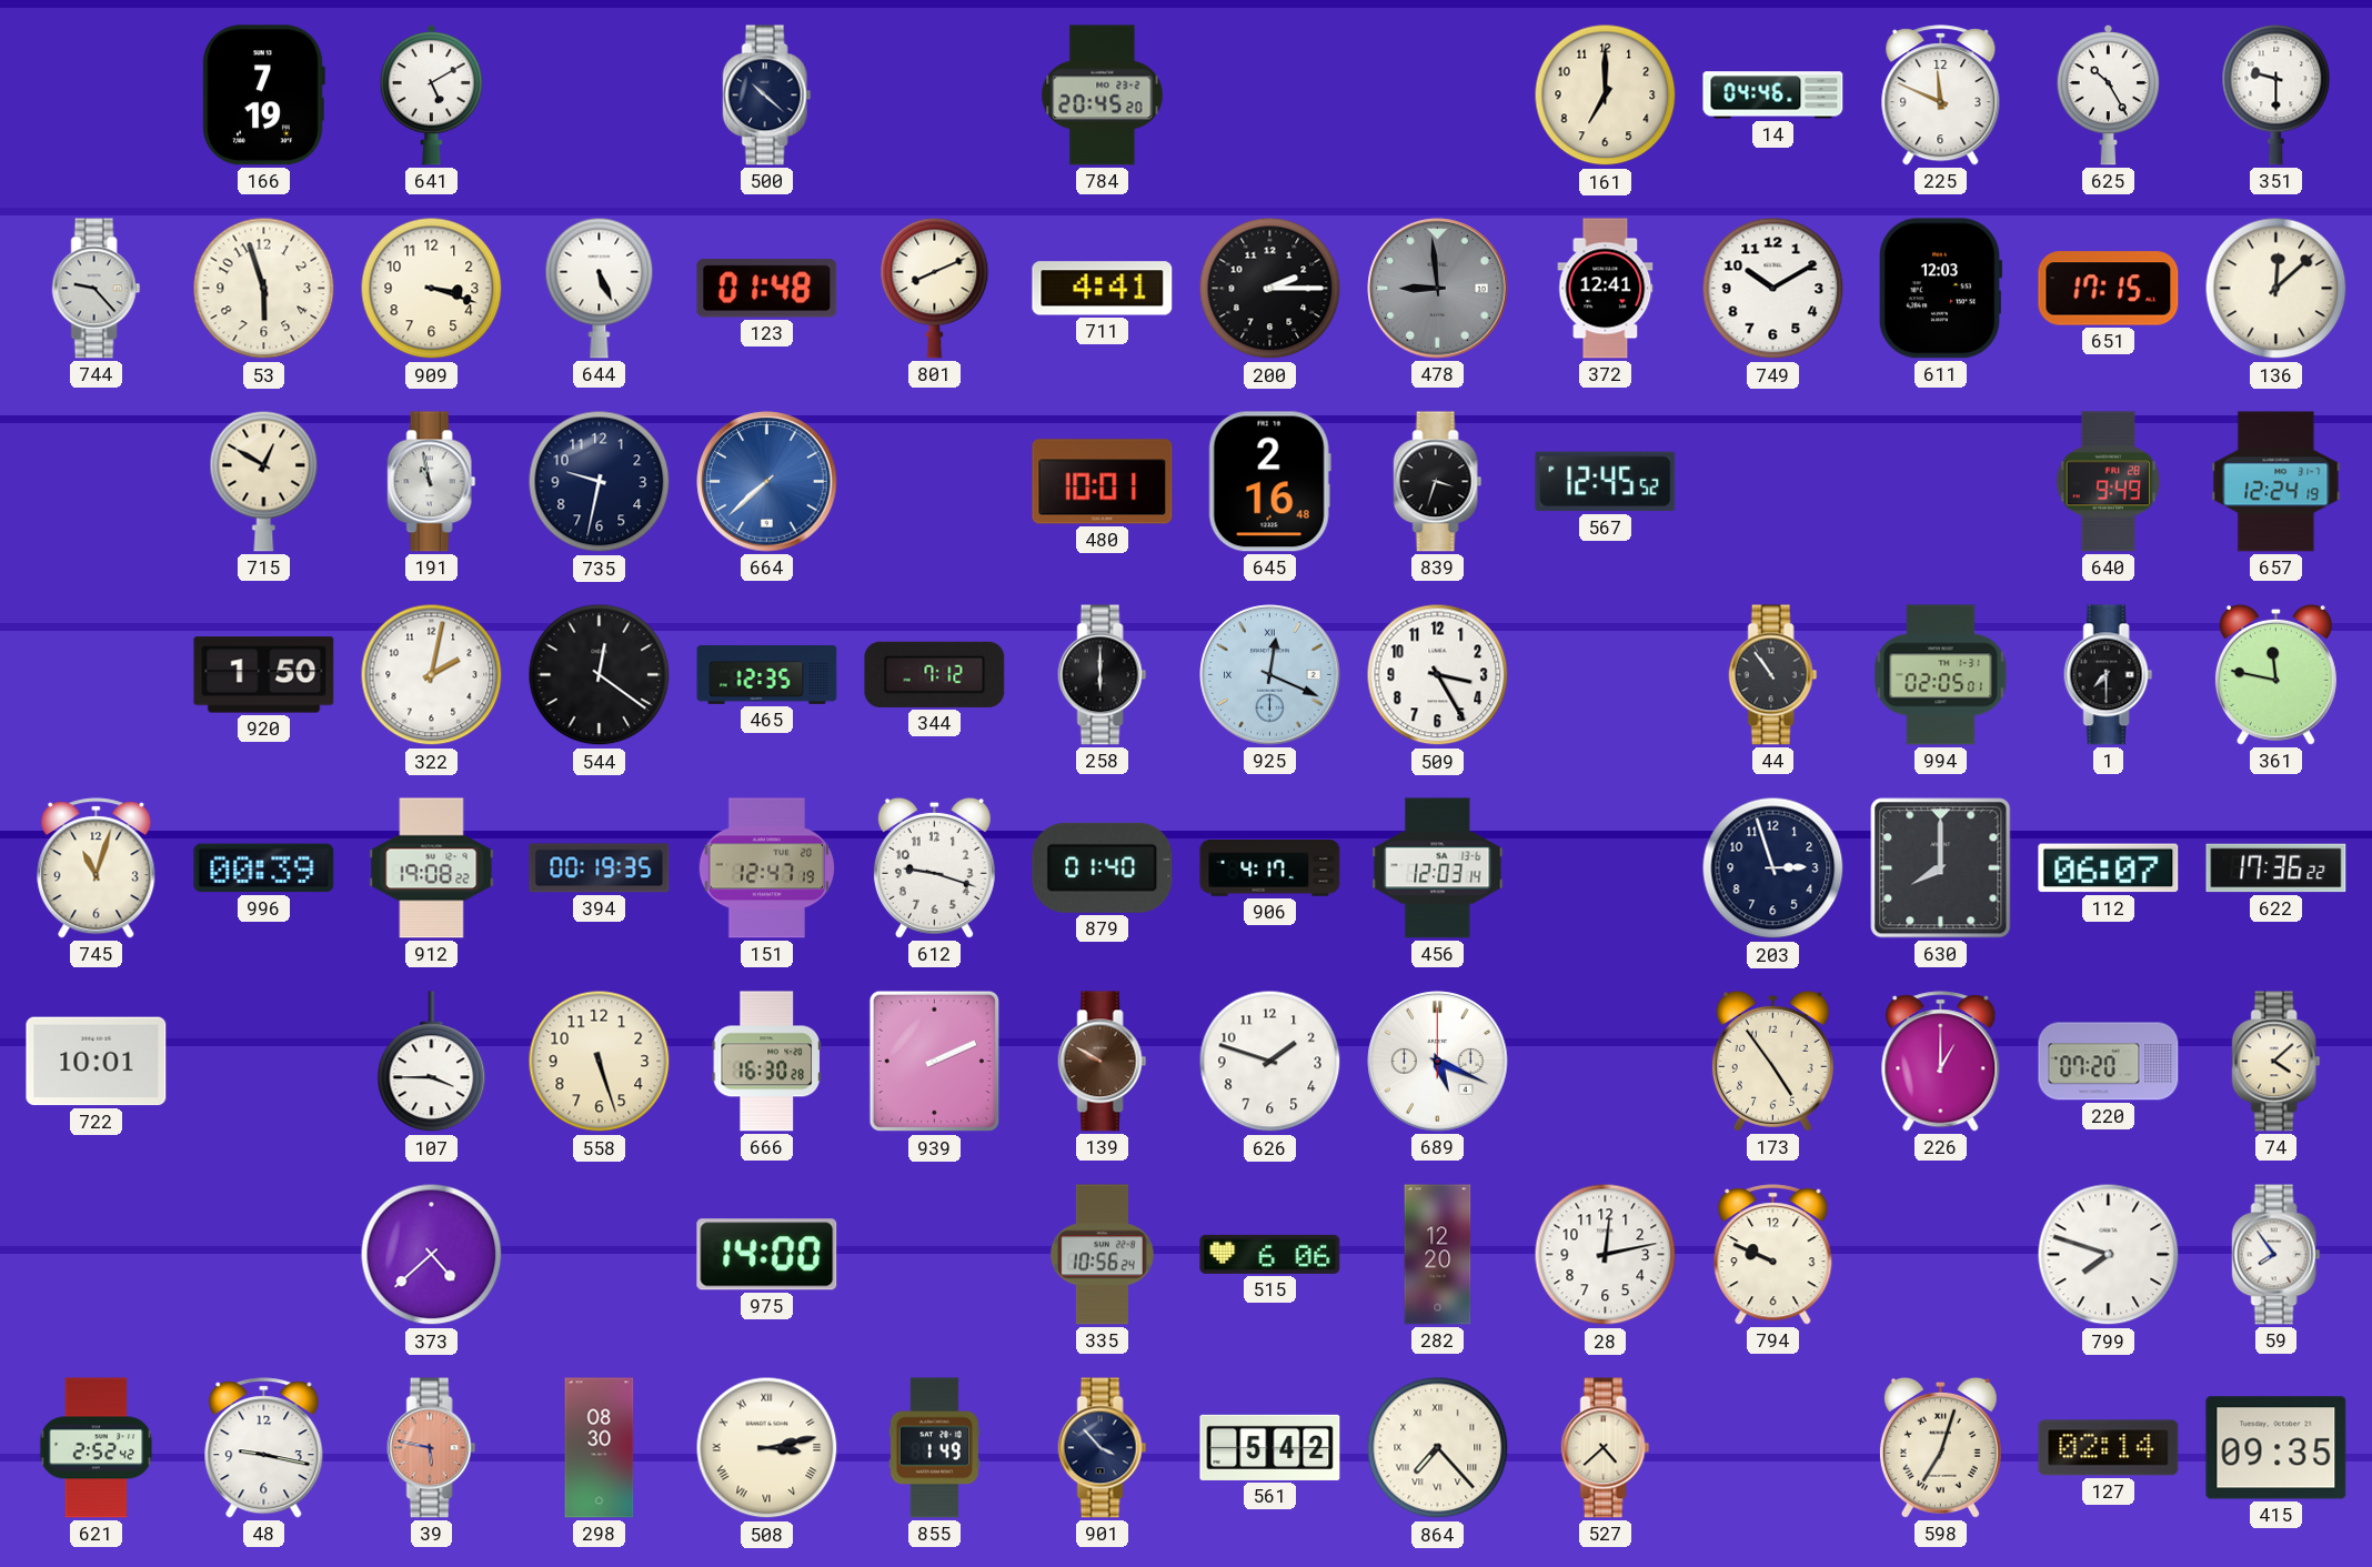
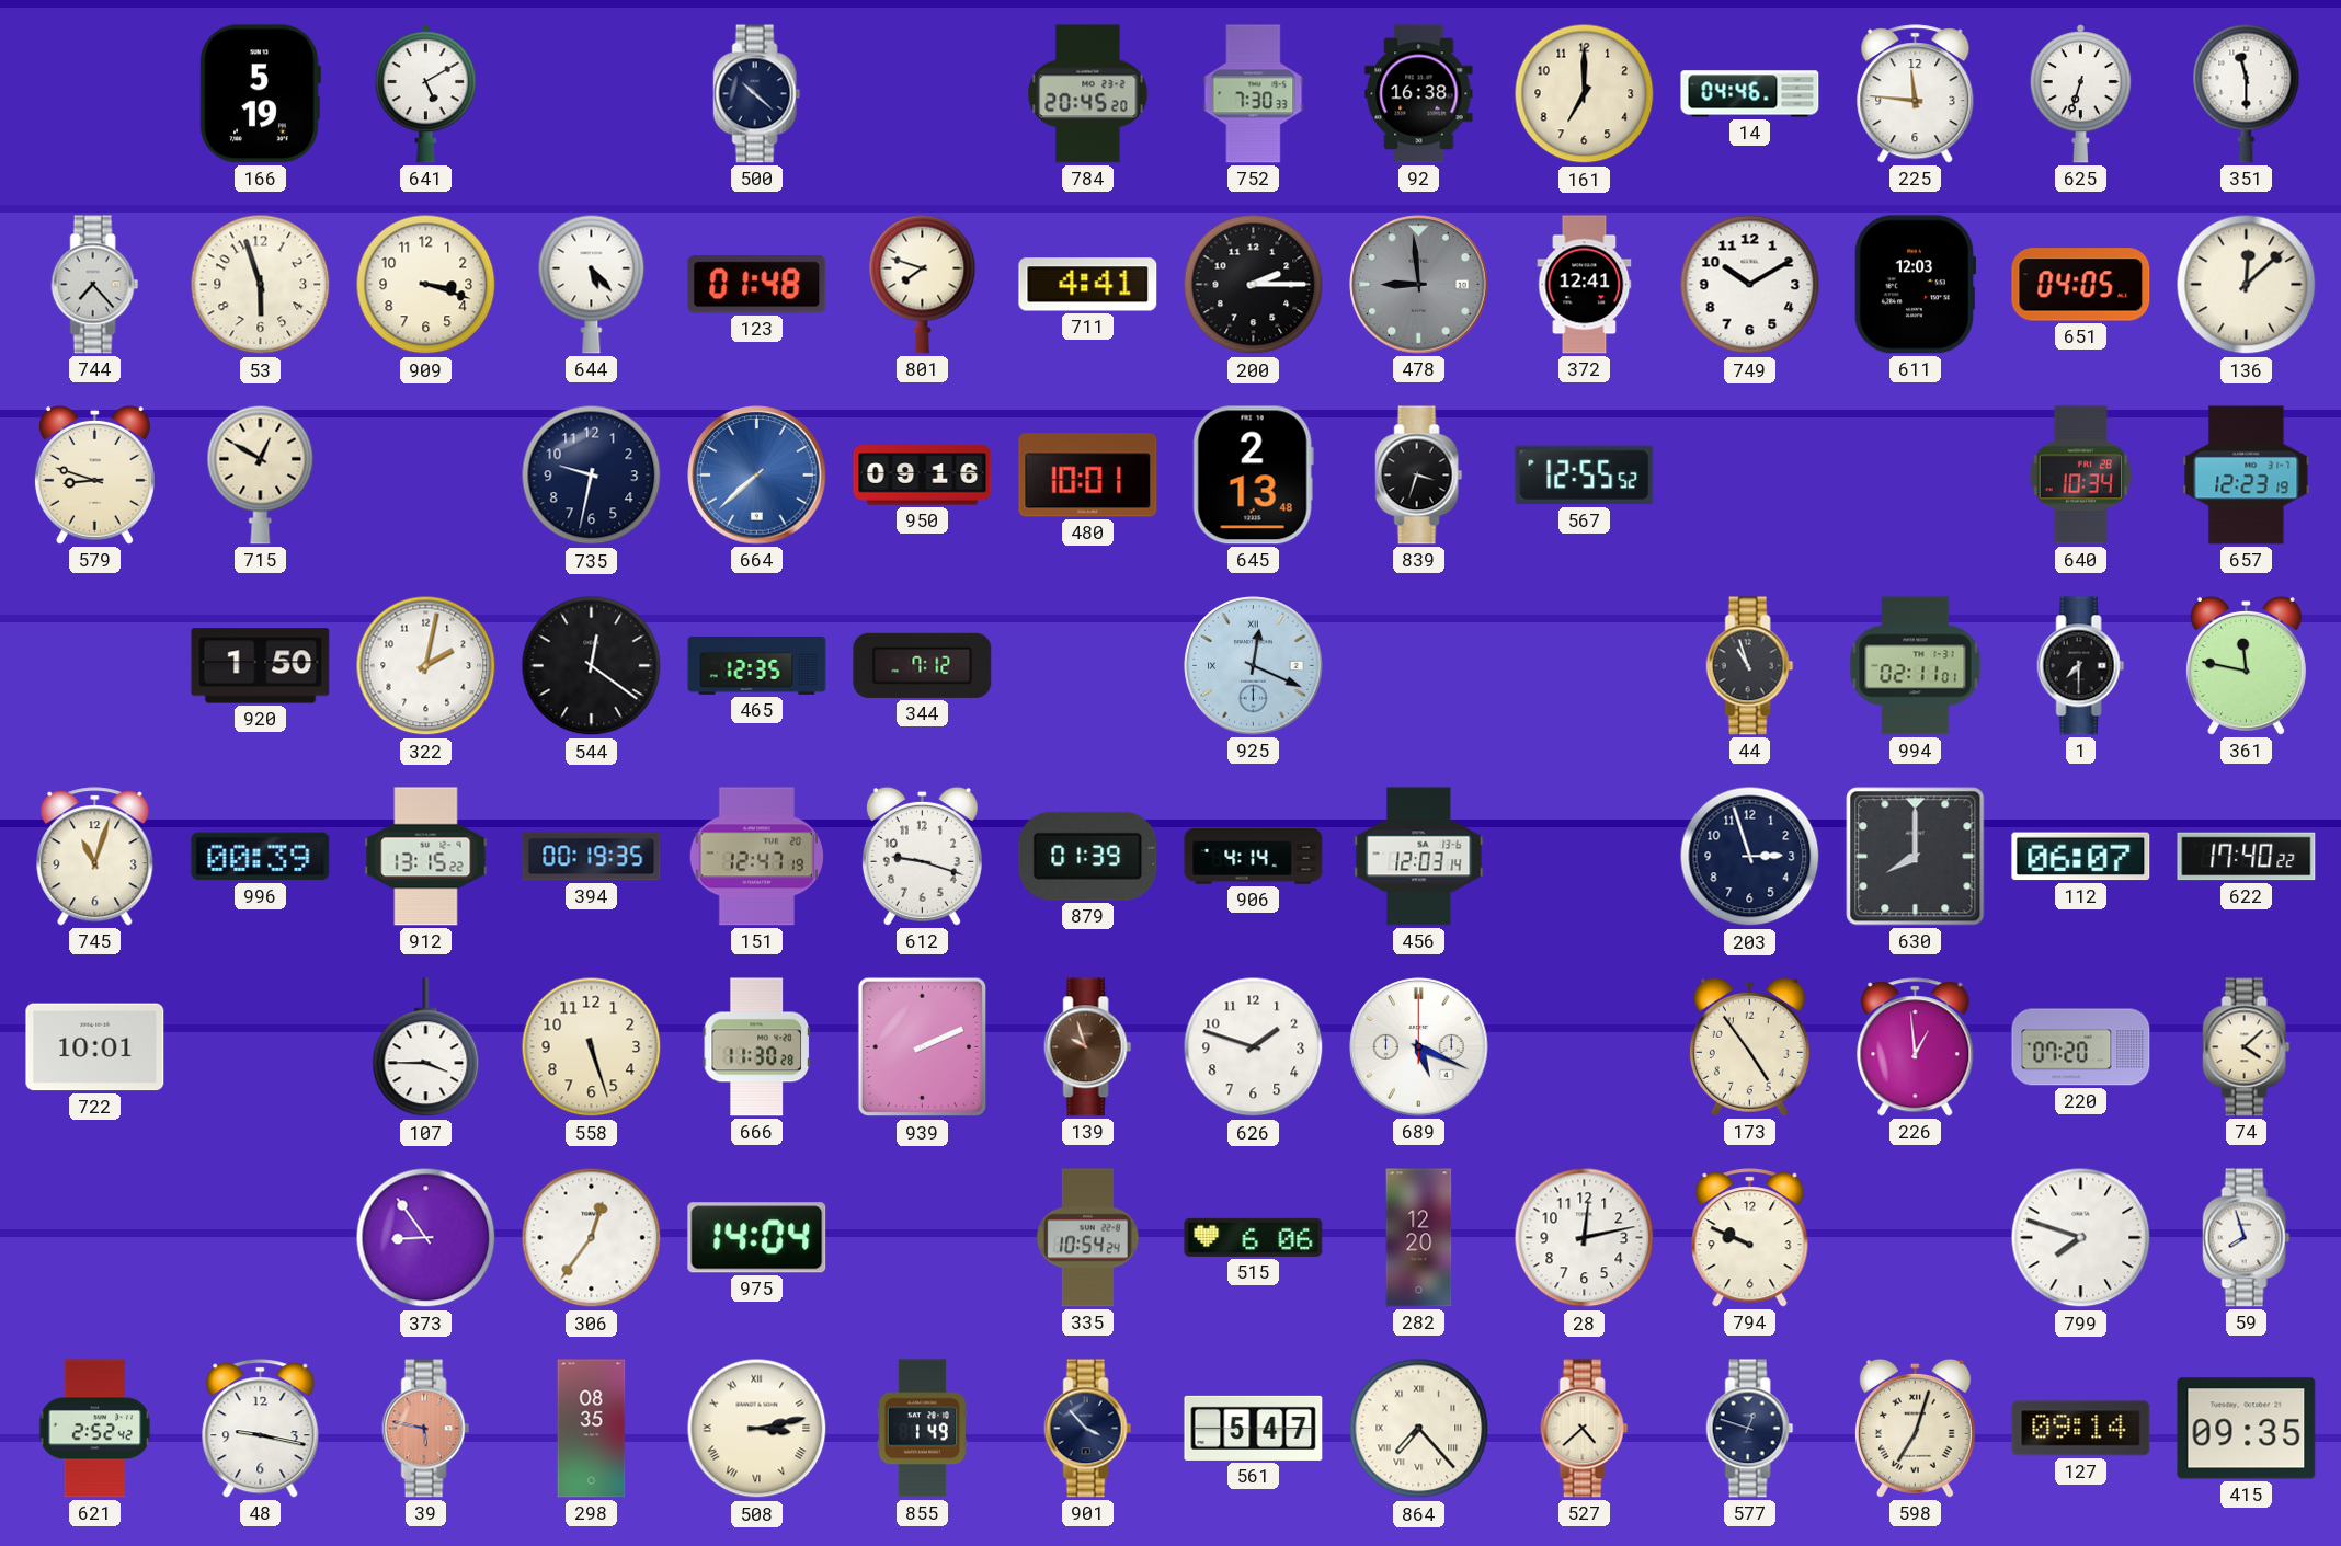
166: 7:19 -> 5:19
752: none -> 7:30
92: none -> 16:38
225: 11:49 -> 11:46
625: 10:25 -> 6:33
351: 9:30 -> 11:30
744: 9:23 -> 7:23
644: 5:26 -> 5:23
801: 8:11 -> 7:48
651: 17:15 -> 04:05
579: none -> 8:48
191: 10:58 -> none
950: none -> 09:16
645: 2:16 -> 2:13
567: 12:45 -> 12:55
640: 9:49 -> 10:34
657: 12:24 -> 12:23
258: 6:00 -> none
509: 3:25 -> none
44: 10:54 -> 10:57
994: 02:05 -> 02:11
912: 19:08 -> 13:15
879: 01:40 -> 01:39
906: 4:17 -> 4:14
622: 17:36 -> 17:40
666: 16:30 -> 11:30
139: 9:50 -> 9:57
226: 1:00 -> 12:59
373: 4:38 -> 8:54
306: none -> 12:36
975: 14:00 -> 14:04
335: 10:56 -> 10:54
59: 7:54 -> 7:57
298: 08:30 -> 08:35
561: 5:42 -> 5:47
577: none -> 12:48
127: 02:14 -> 09:14
